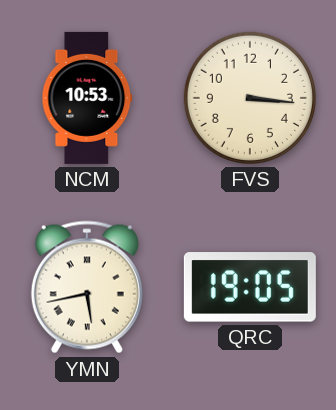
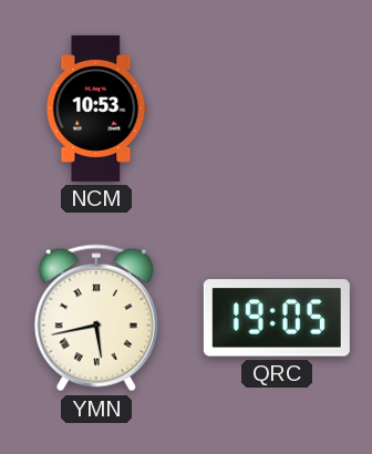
FVS: 3:16 -> none
